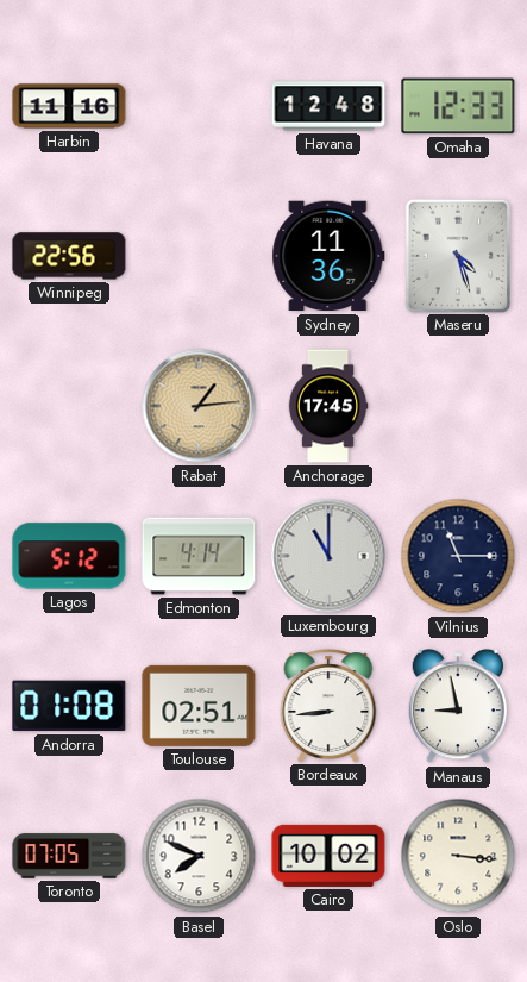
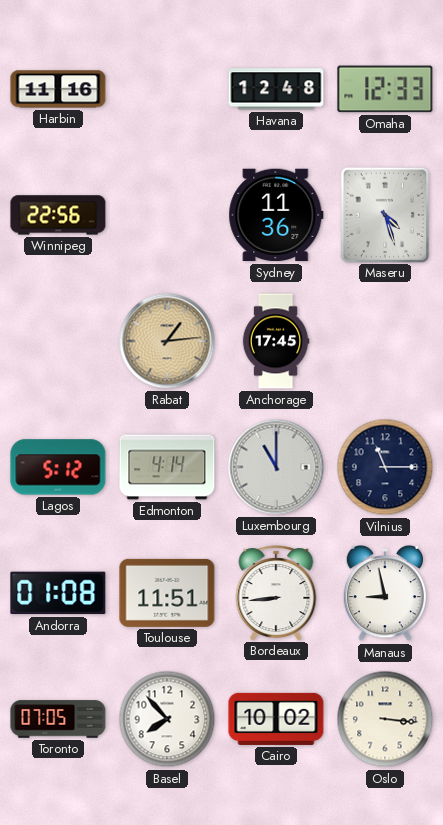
Toulouse: 02:51 -> 11:51
Basel: 7:49 -> 7:53
